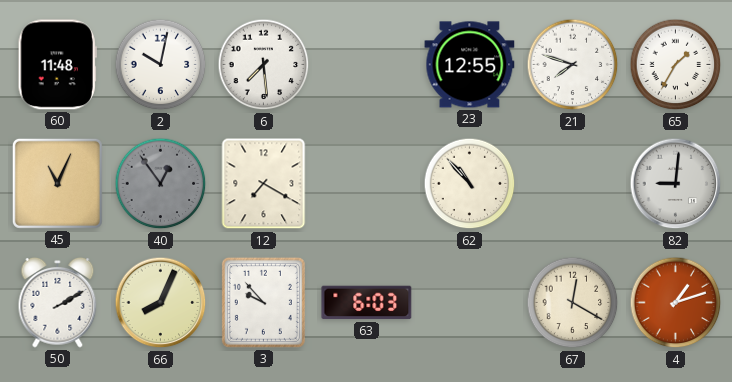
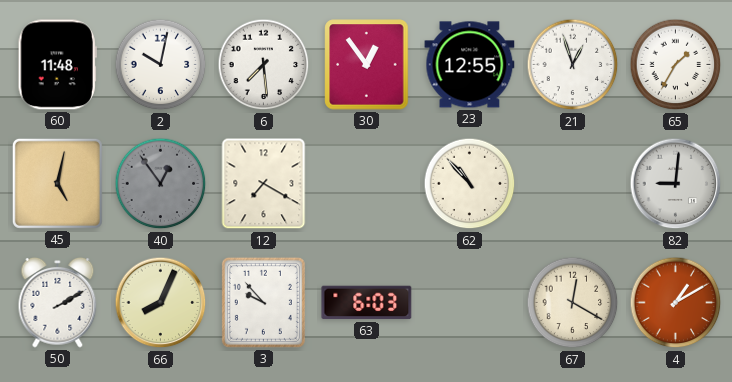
30: none -> 12:54
21: 7:48 -> 12:57
45: 11:04 -> 5:02
4: 1:12 -> 1:10
